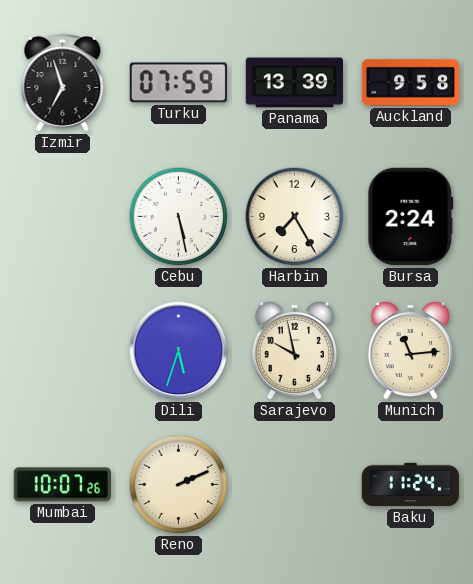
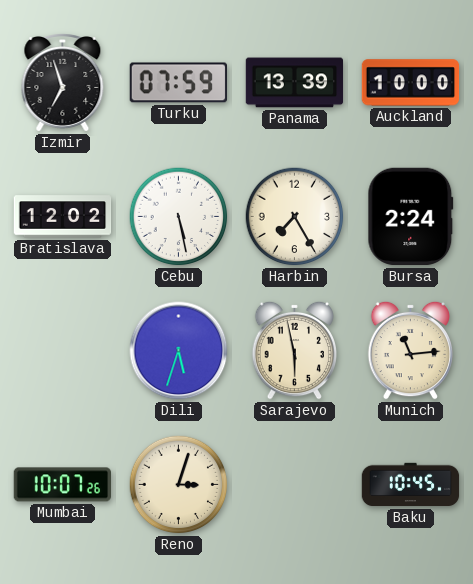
Auckland: 9:58 -> 10:00
Bratislava: none -> 12:02
Sarajevo: 9:58 -> 5:58
Reno: 2:11 -> 3:03
Baku: 11:24 -> 10:45
